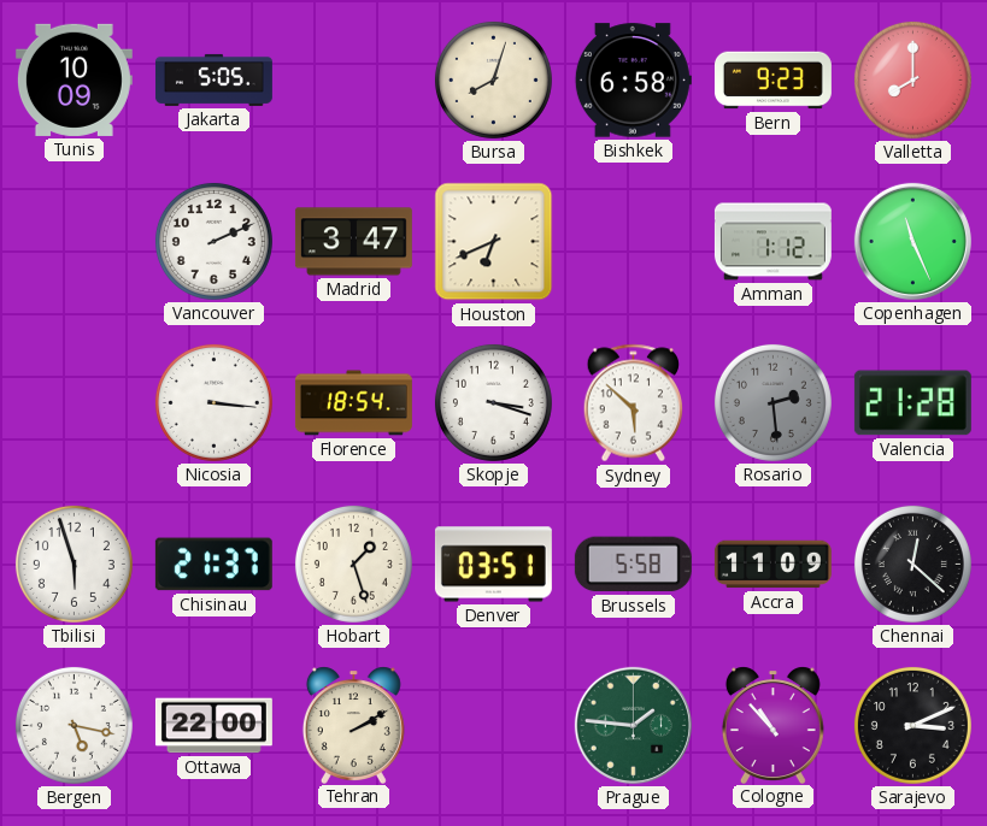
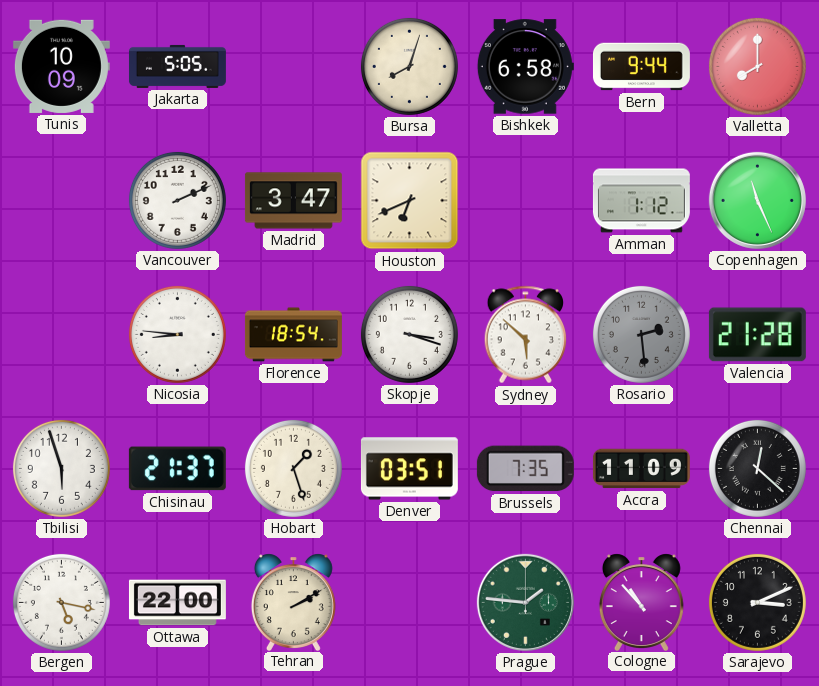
Bern: 9:23 -> 9:44
Nicosia: 3:16 -> 8:46
Brussels: 5:58 -> 7:35
